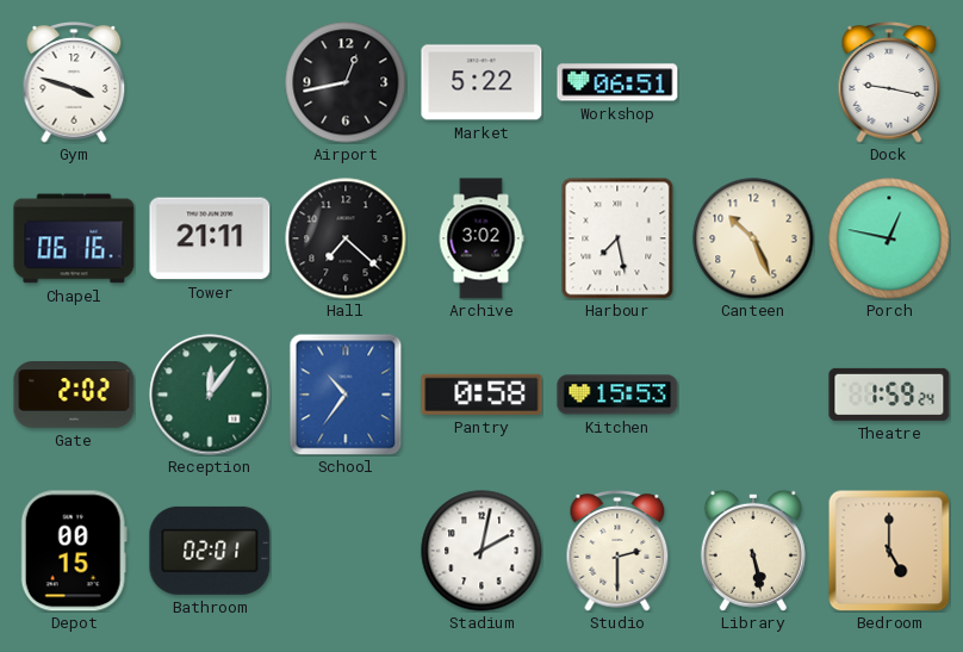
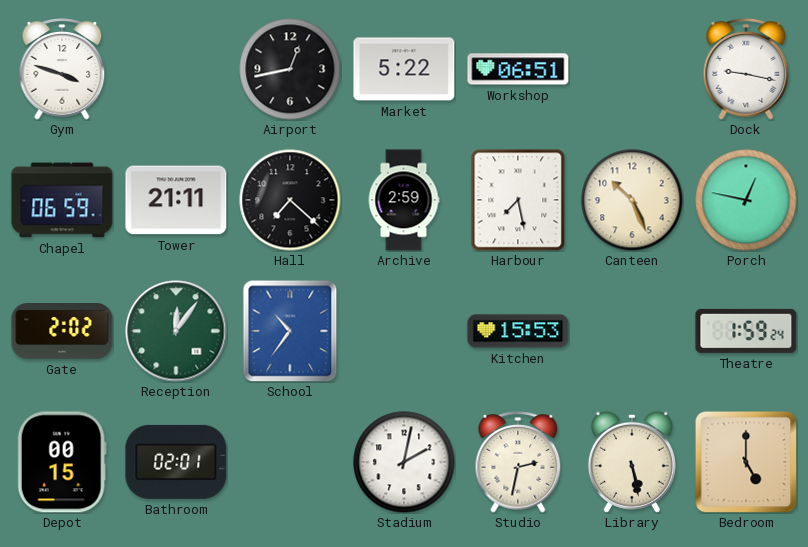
Chapel: 06:16 -> 06:59
Archive: 3:02 -> 2:59
Pantry: 0:58 -> none
Studio: 2:30 -> 2:32
